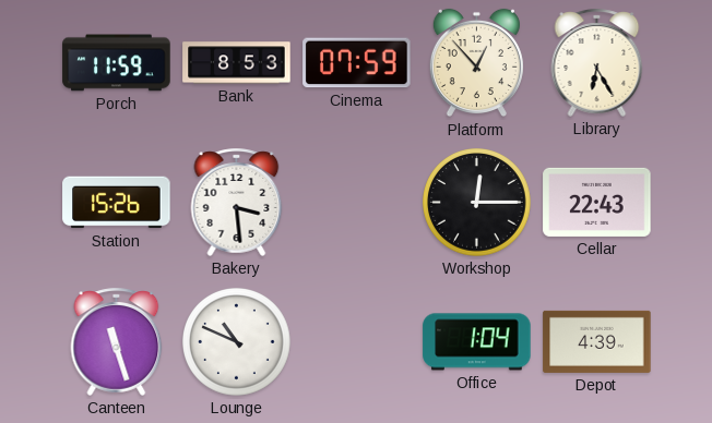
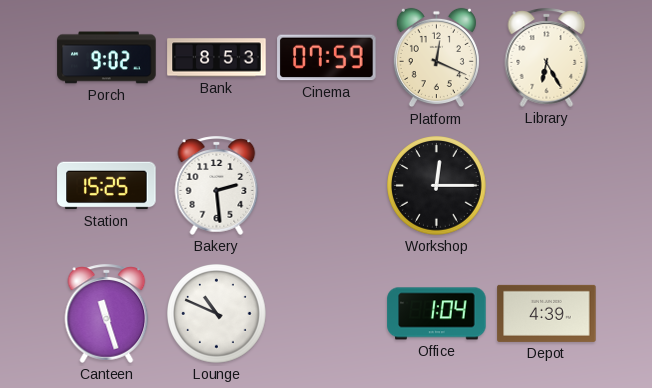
Porch: 11:59 -> 9:02
Platform: 12:53 -> 12:19
Station: 15:26 -> 15:25
Bakery: 3:29 -> 2:29
Cellar: 22:43 -> none
